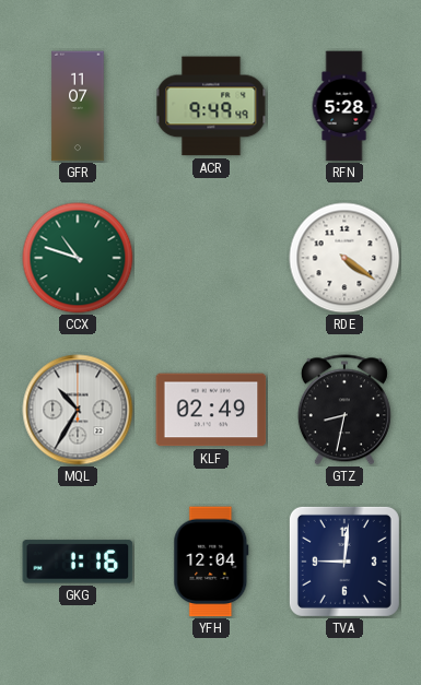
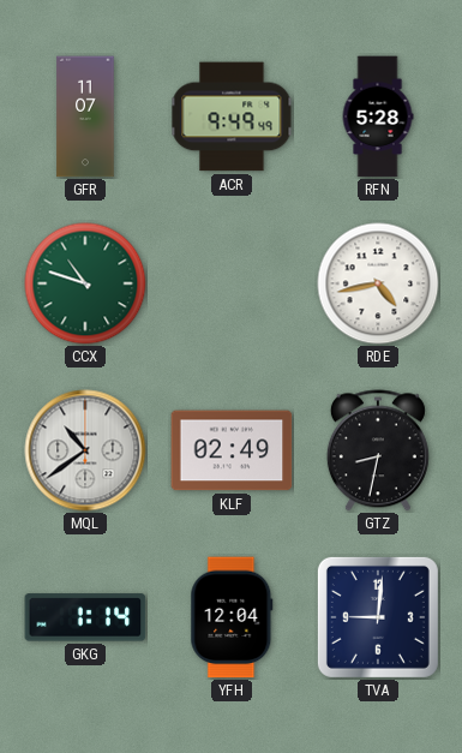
RDE: 4:21 -> 4:43
MQL: 10:35 -> 10:39
GKG: 1:16 -> 1:14
